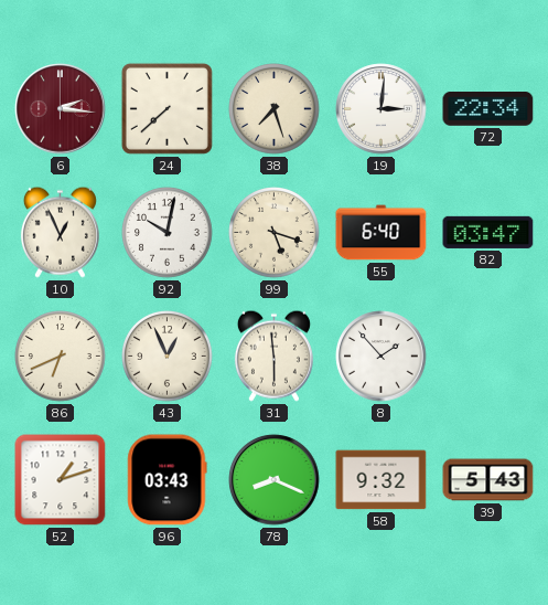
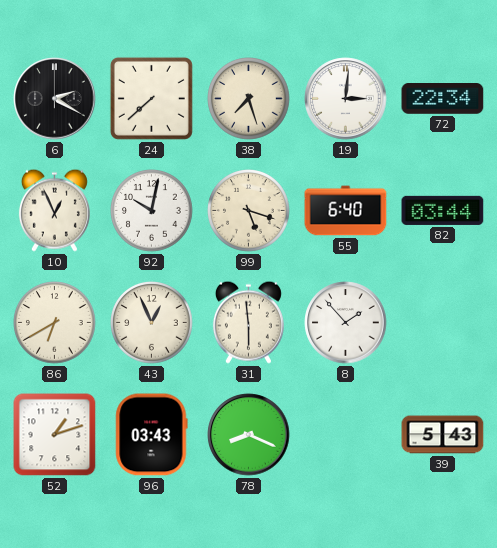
6: 2:16 -> 2:20
6 dial: burgundy -> black
82: 03:47 -> 03:44
86: 6:41 -> 6:40
58: 9:32 -> none
